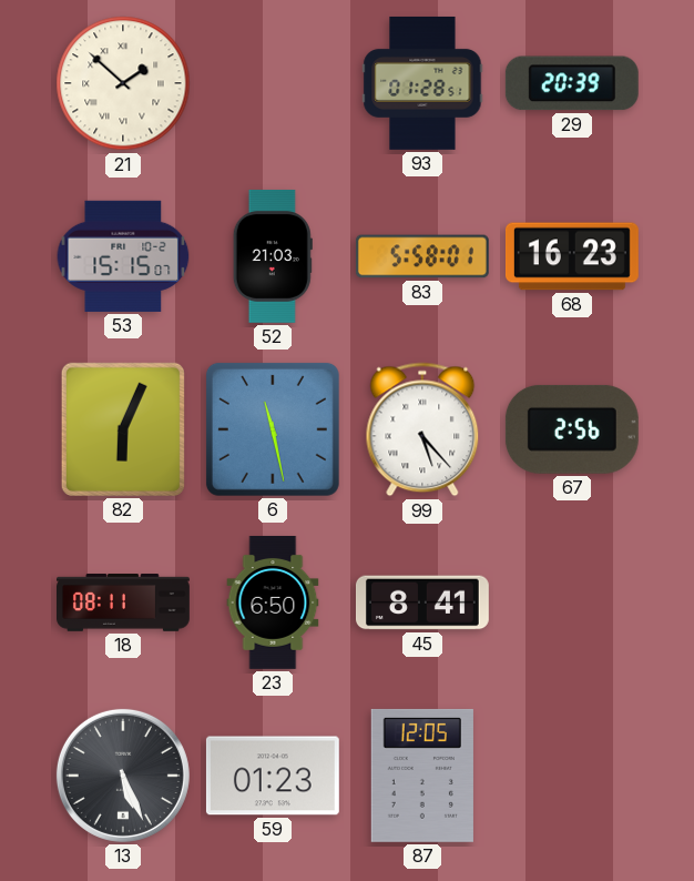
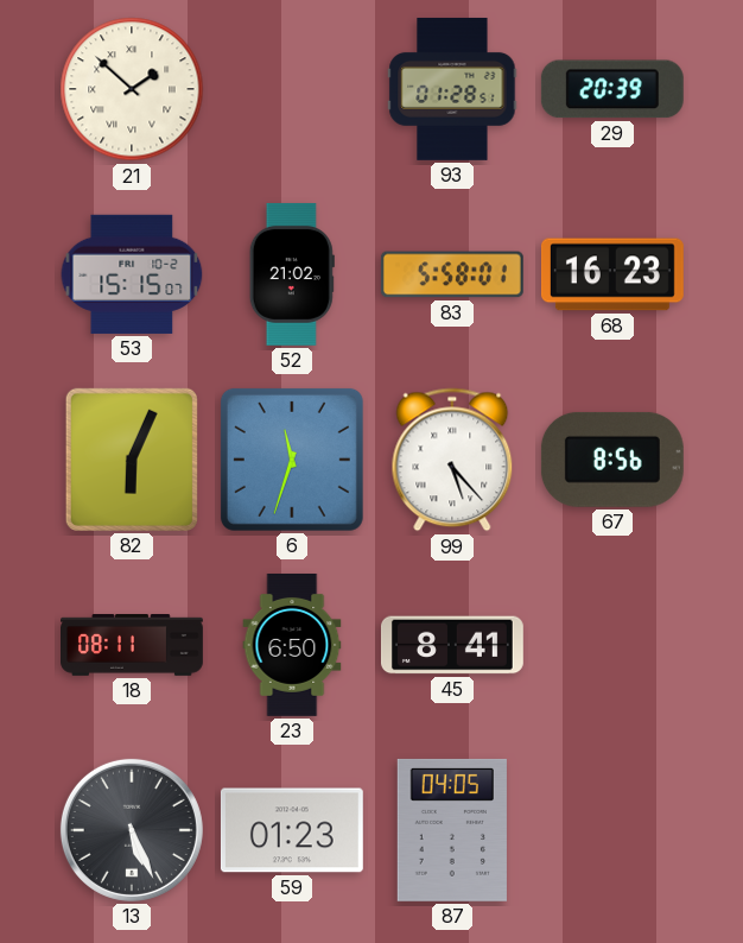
52: 21:03 -> 21:02
6: 11:28 -> 11:33
67: 2:56 -> 8:56
87: 12:05 -> 04:05
